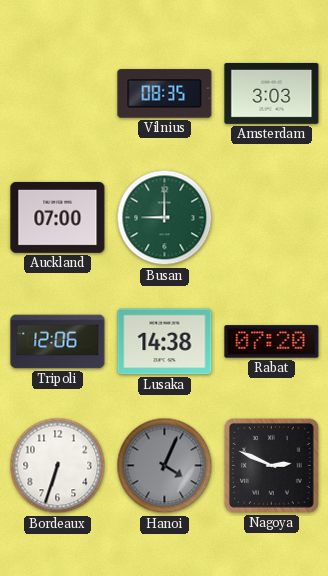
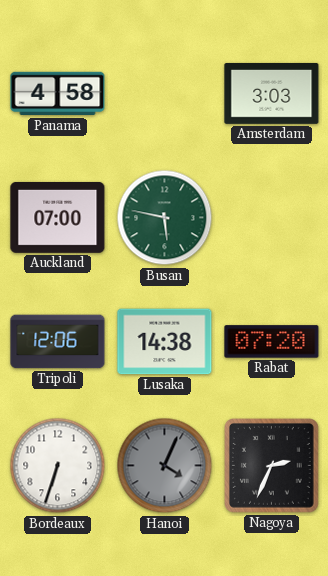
Panama: none -> 4:58
Vilnius: 08:35 -> none
Busan: 9:00 -> 5:47
Nagoya: 2:49 -> 2:34
